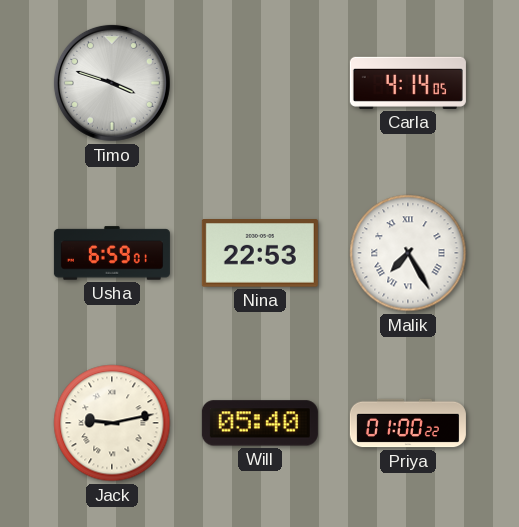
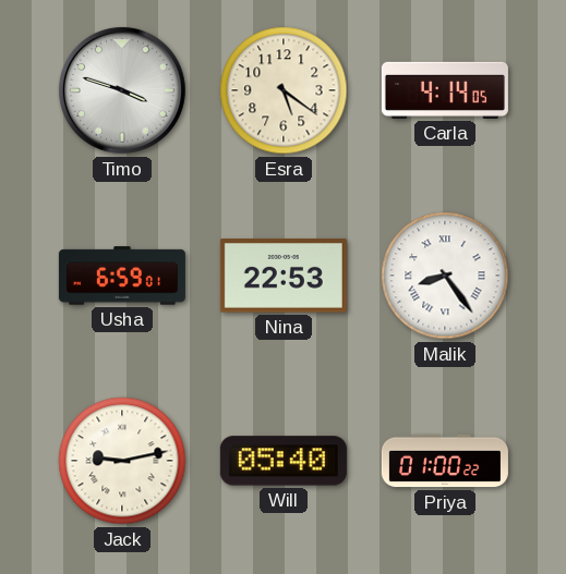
Esra: none -> 5:21
Malik: 7:25 -> 8:24
